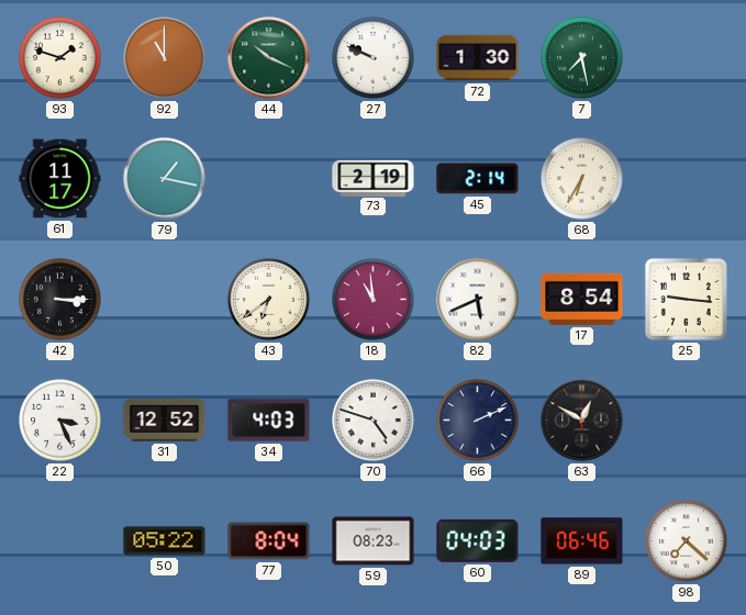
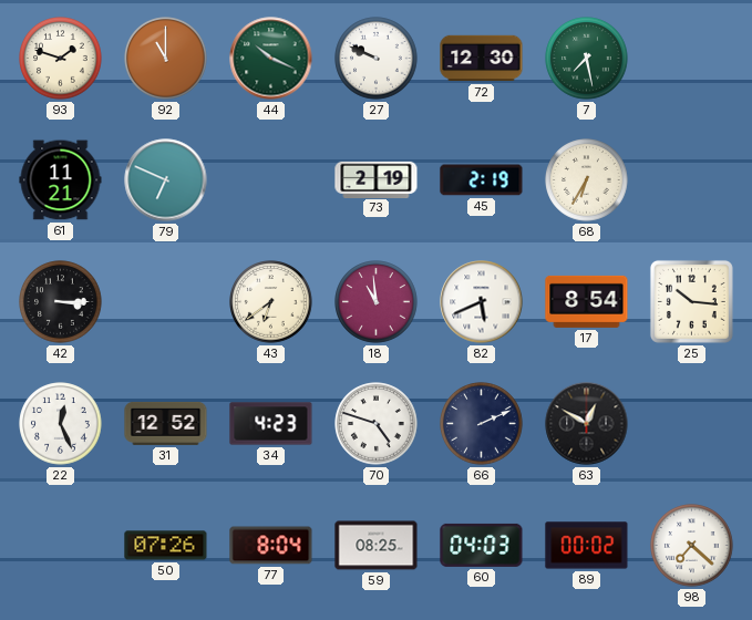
72: 1:30 -> 12:30
61: 11:17 -> 11:21
79: 1:17 -> 6:49
45: 2:14 -> 2:19
25: 9:16 -> 10:16
22: 3:26 -> 12:26
34: 4:03 -> 4:23
50: 05:22 -> 07:26
59: 08:23 -> 08:25
89: 06:46 -> 00:02
